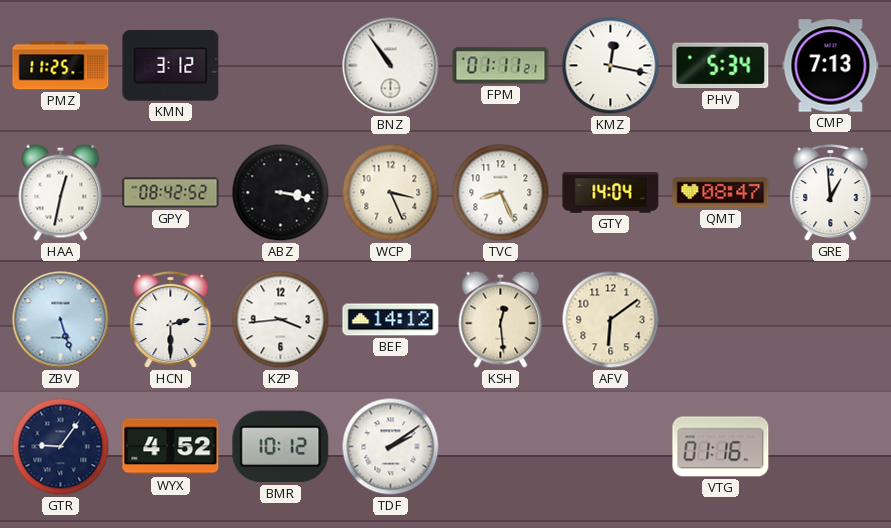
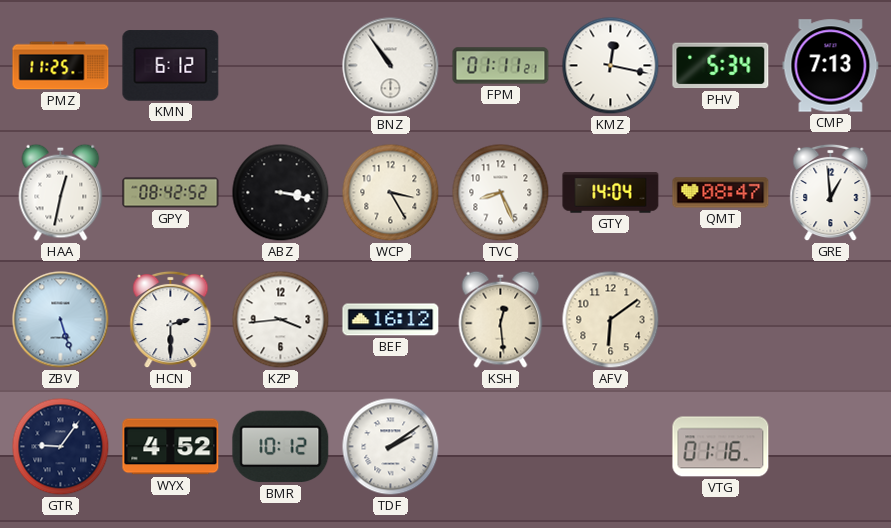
KMN: 3:12 -> 6:12
WCP: 3:26 -> 3:25
BEF: 14:12 -> 16:12
